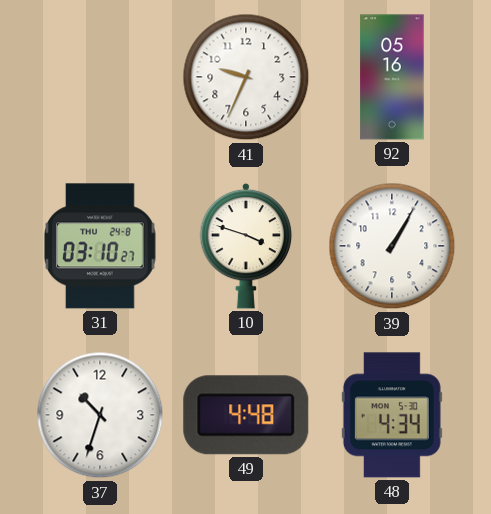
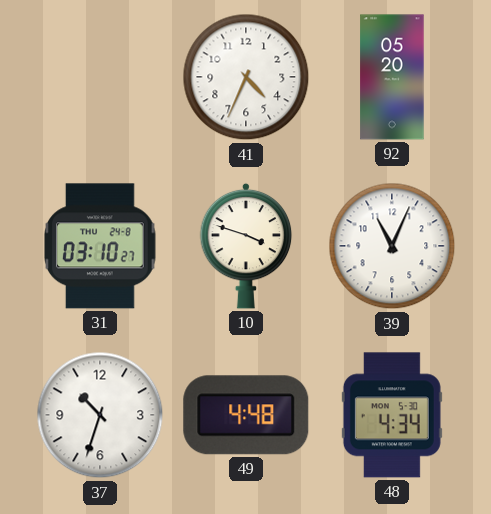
41: 9:34 -> 4:34
92: 05:16 -> 05:20
39: 1:05 -> 11:04
